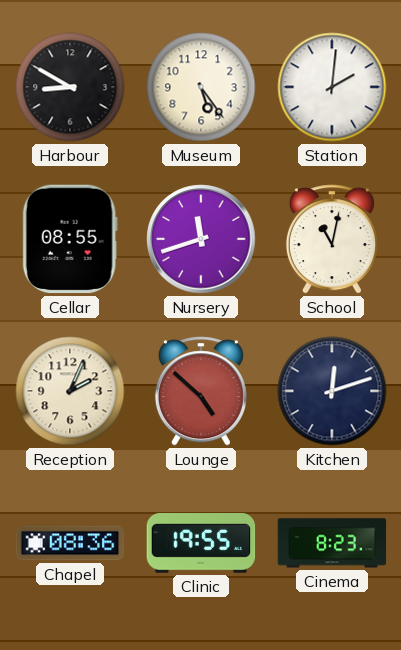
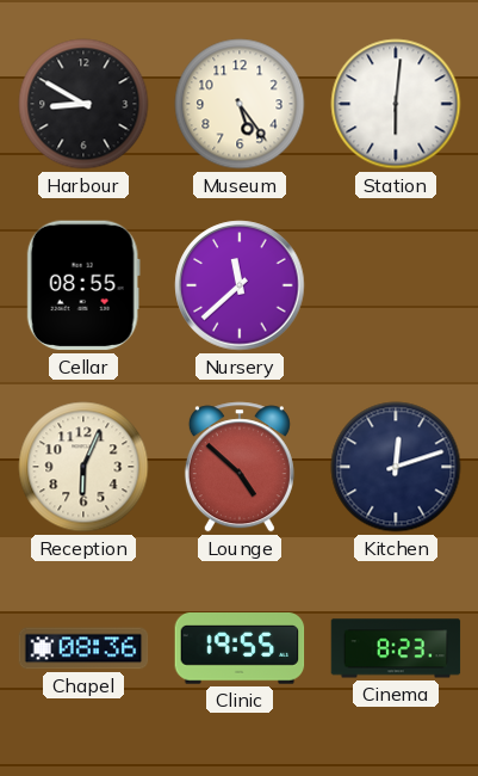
Station: 2:01 -> 6:01
Nursery: 11:42 -> 11:38
School: 11:02 -> none
Reception: 2:04 -> 6:04
